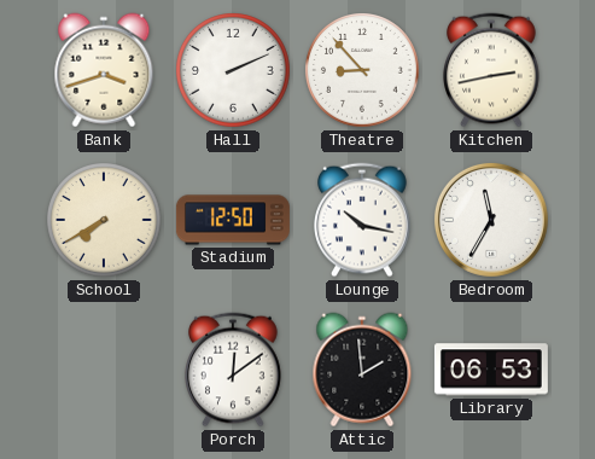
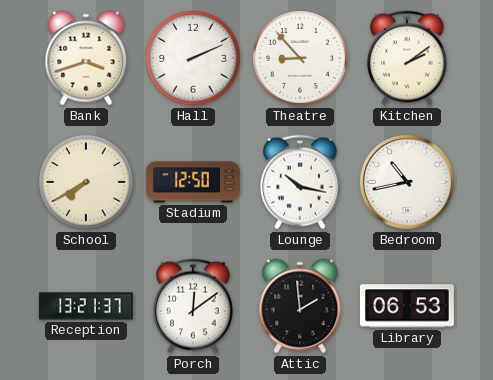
Kitchen: 2:43 -> 2:09
Bedroom: 11:35 -> 10:43
Reception: none -> 13:21
